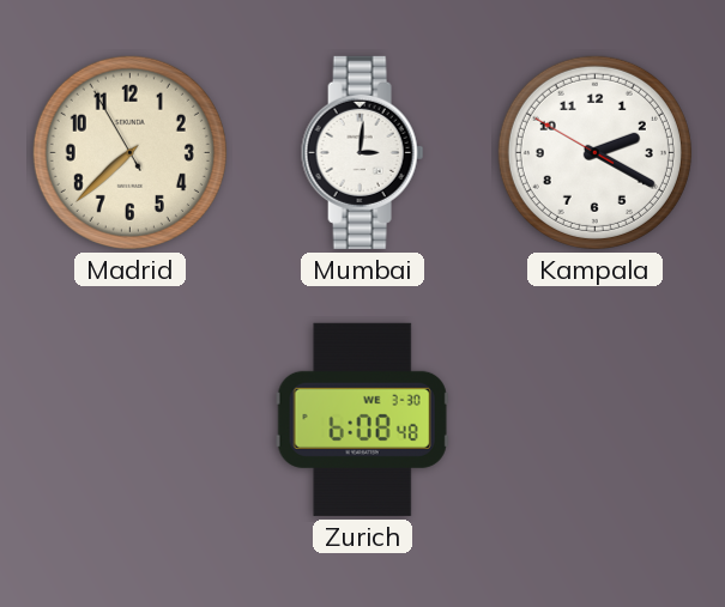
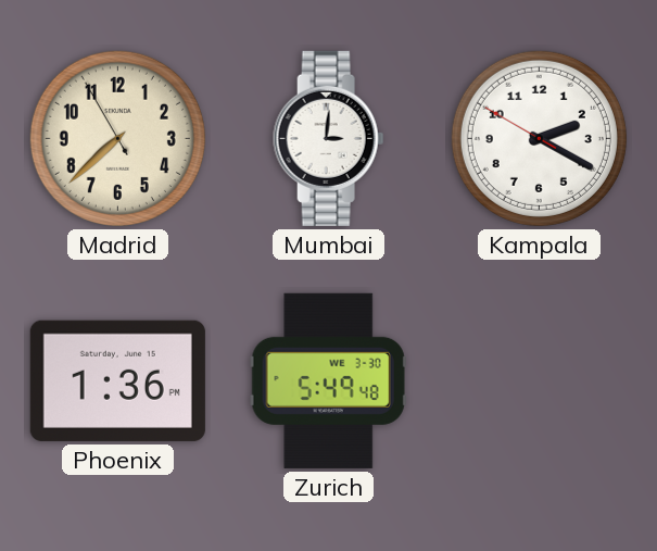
Phoenix: none -> 1:36
Zurich: 6:08 -> 5:49
